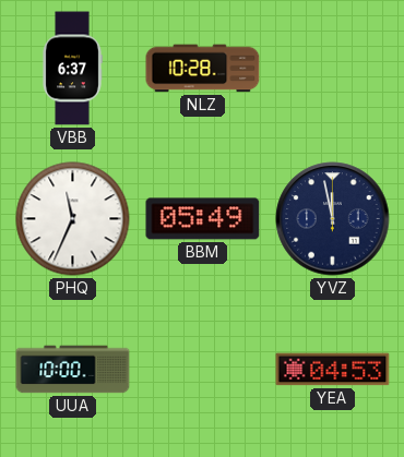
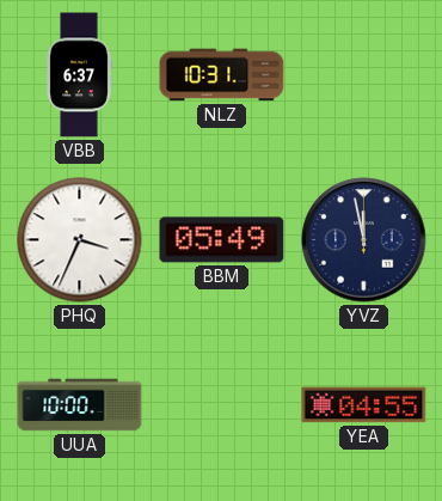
NLZ: 10:28 -> 10:31
PHQ: 11:34 -> 3:34
YEA: 04:53 -> 04:55
